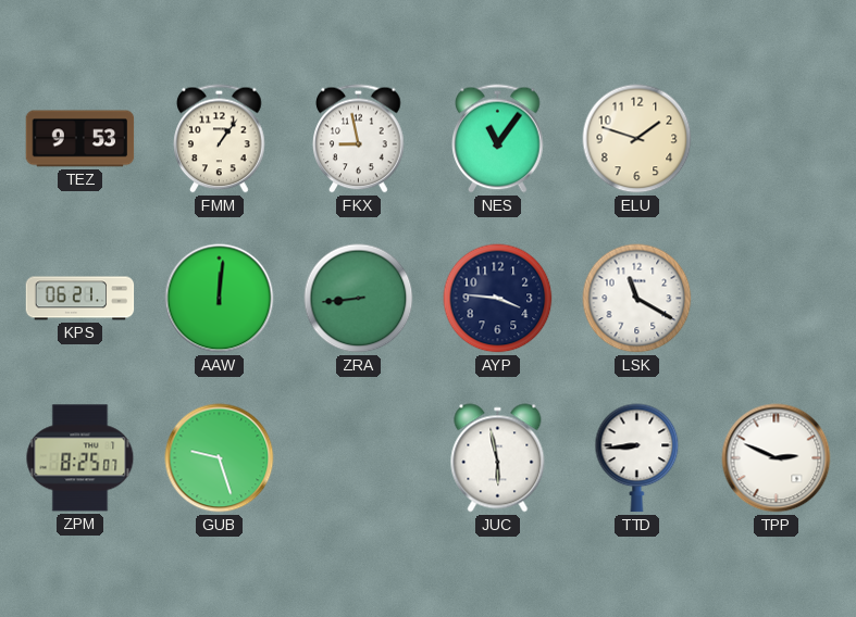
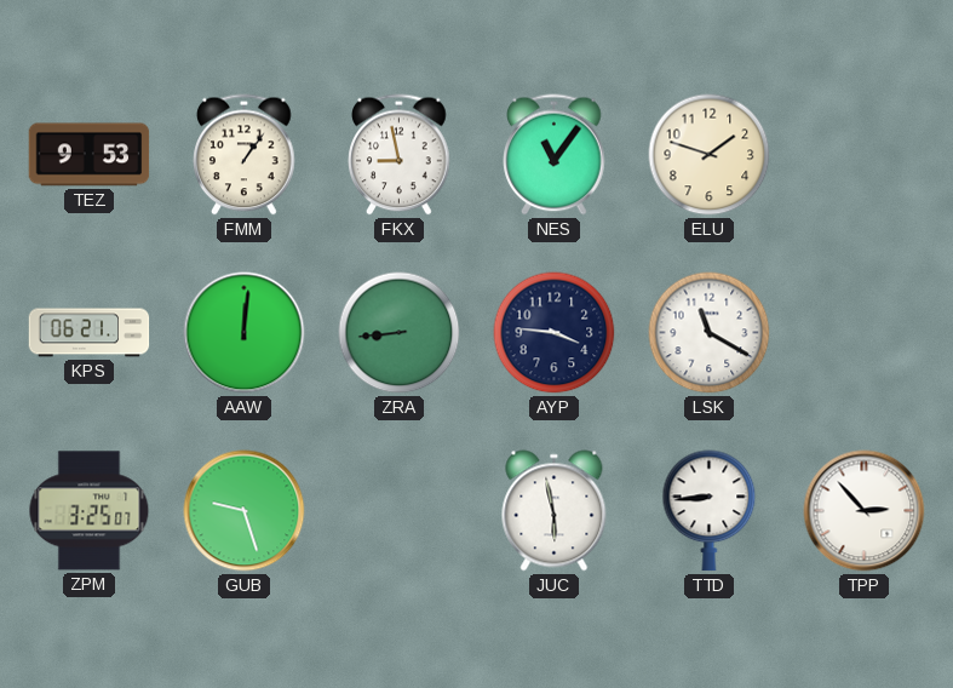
ZPM: 8:25 -> 3:25
TPP: 2:49 -> 2:53
